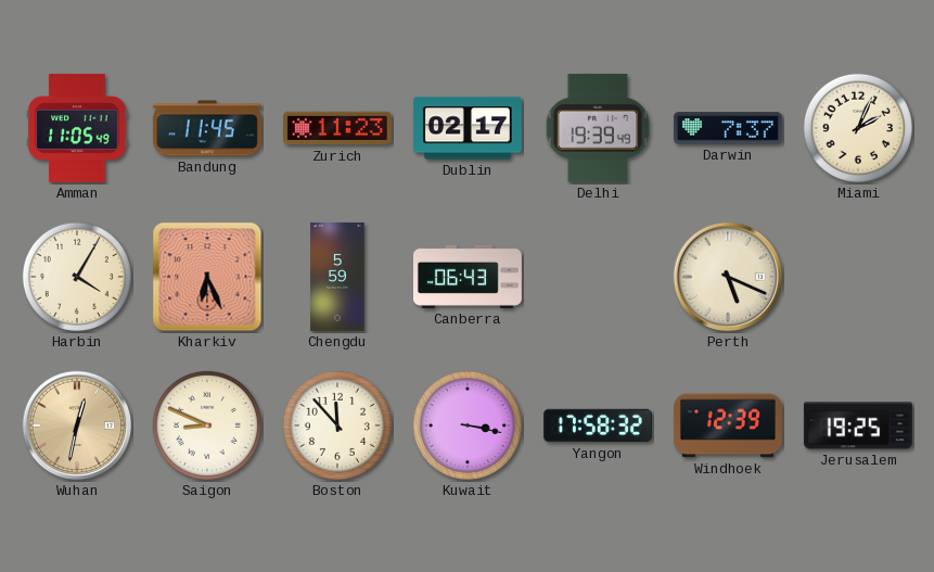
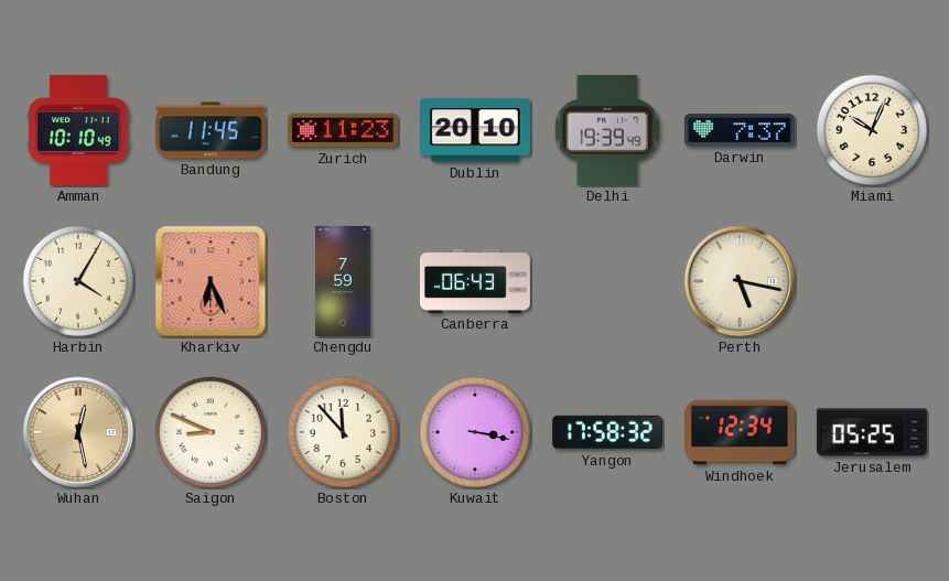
Amman: 11:05 -> 10:10
Dublin: 02:17 -> 20:10
Miami: 2:04 -> 10:04
Chengdu: 5:59 -> 7:59
Perth: 5:19 -> 5:17
Wuhan: 12:32 -> 12:28
Windhoek: 12:39 -> 12:34
Jerusalem: 19:25 -> 05:25
